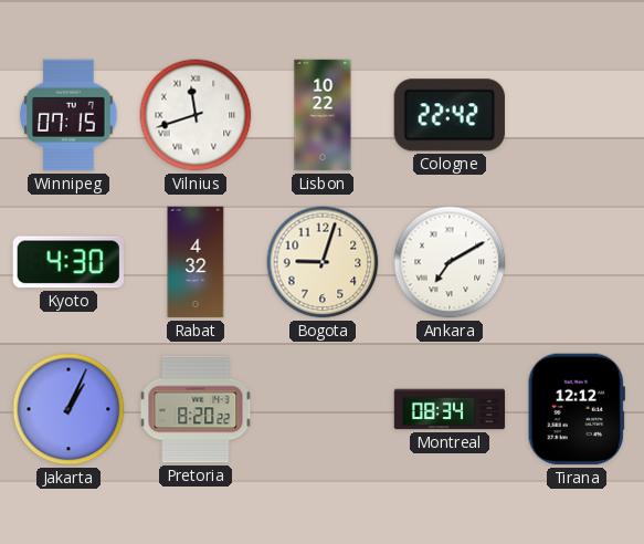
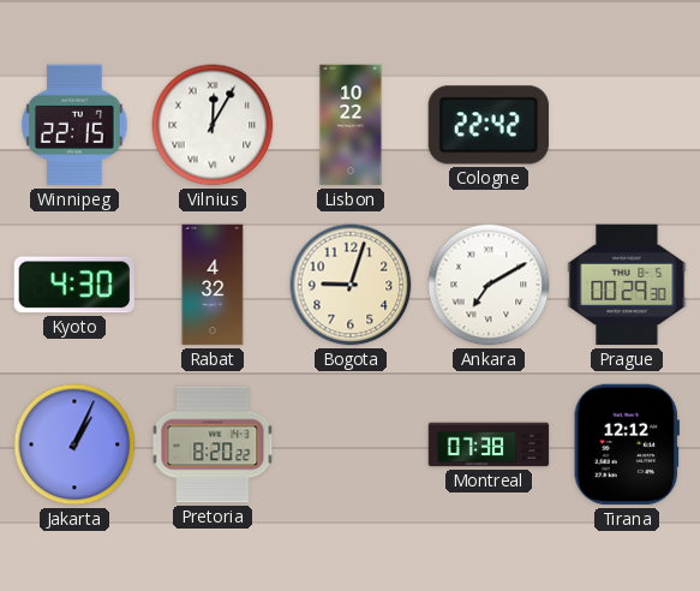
Winnipeg: 07:15 -> 22:15
Vilnius: 11:42 -> 12:05
Prague: none -> 00:29
Montreal: 08:34 -> 07:38
